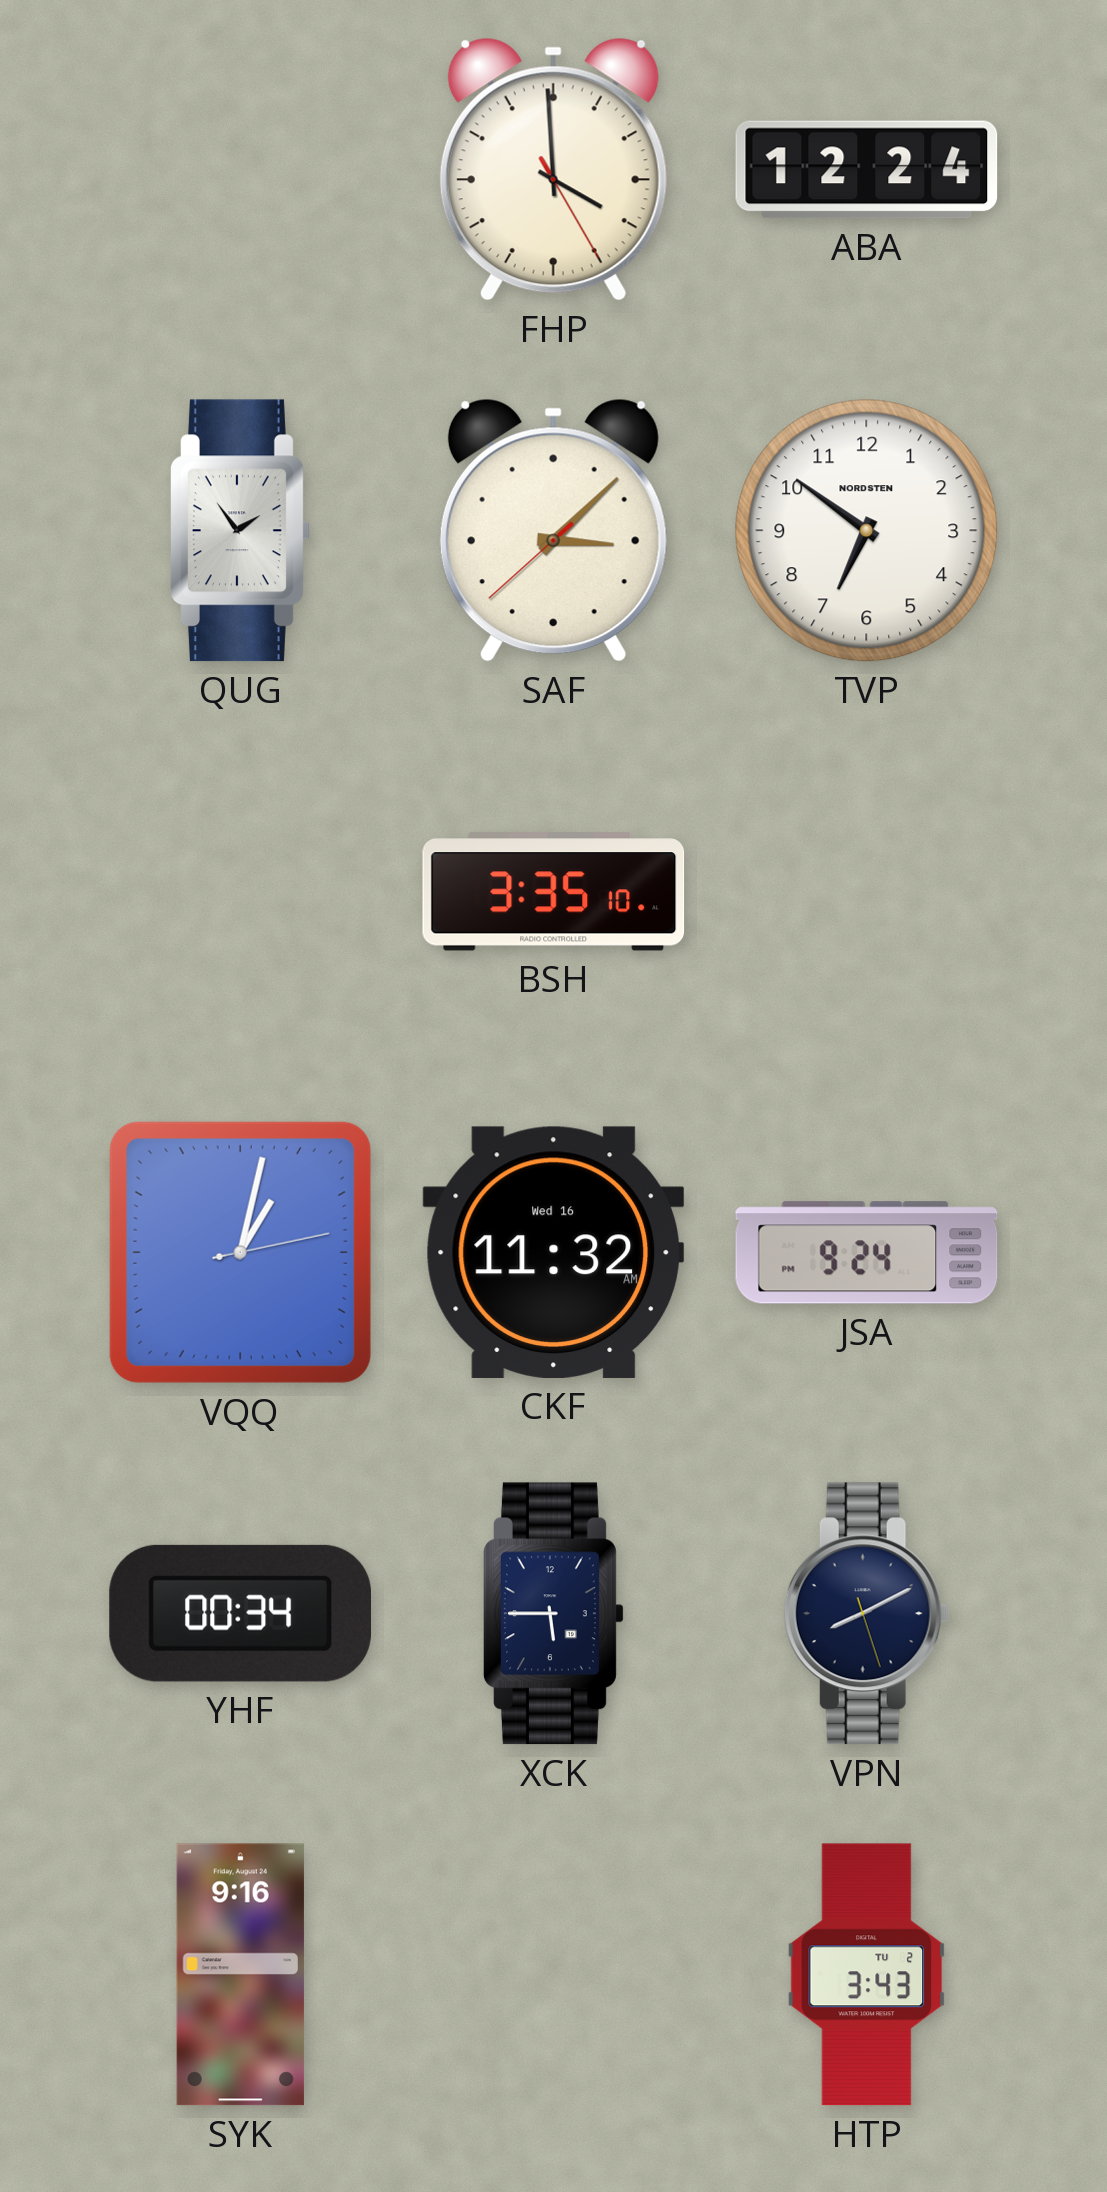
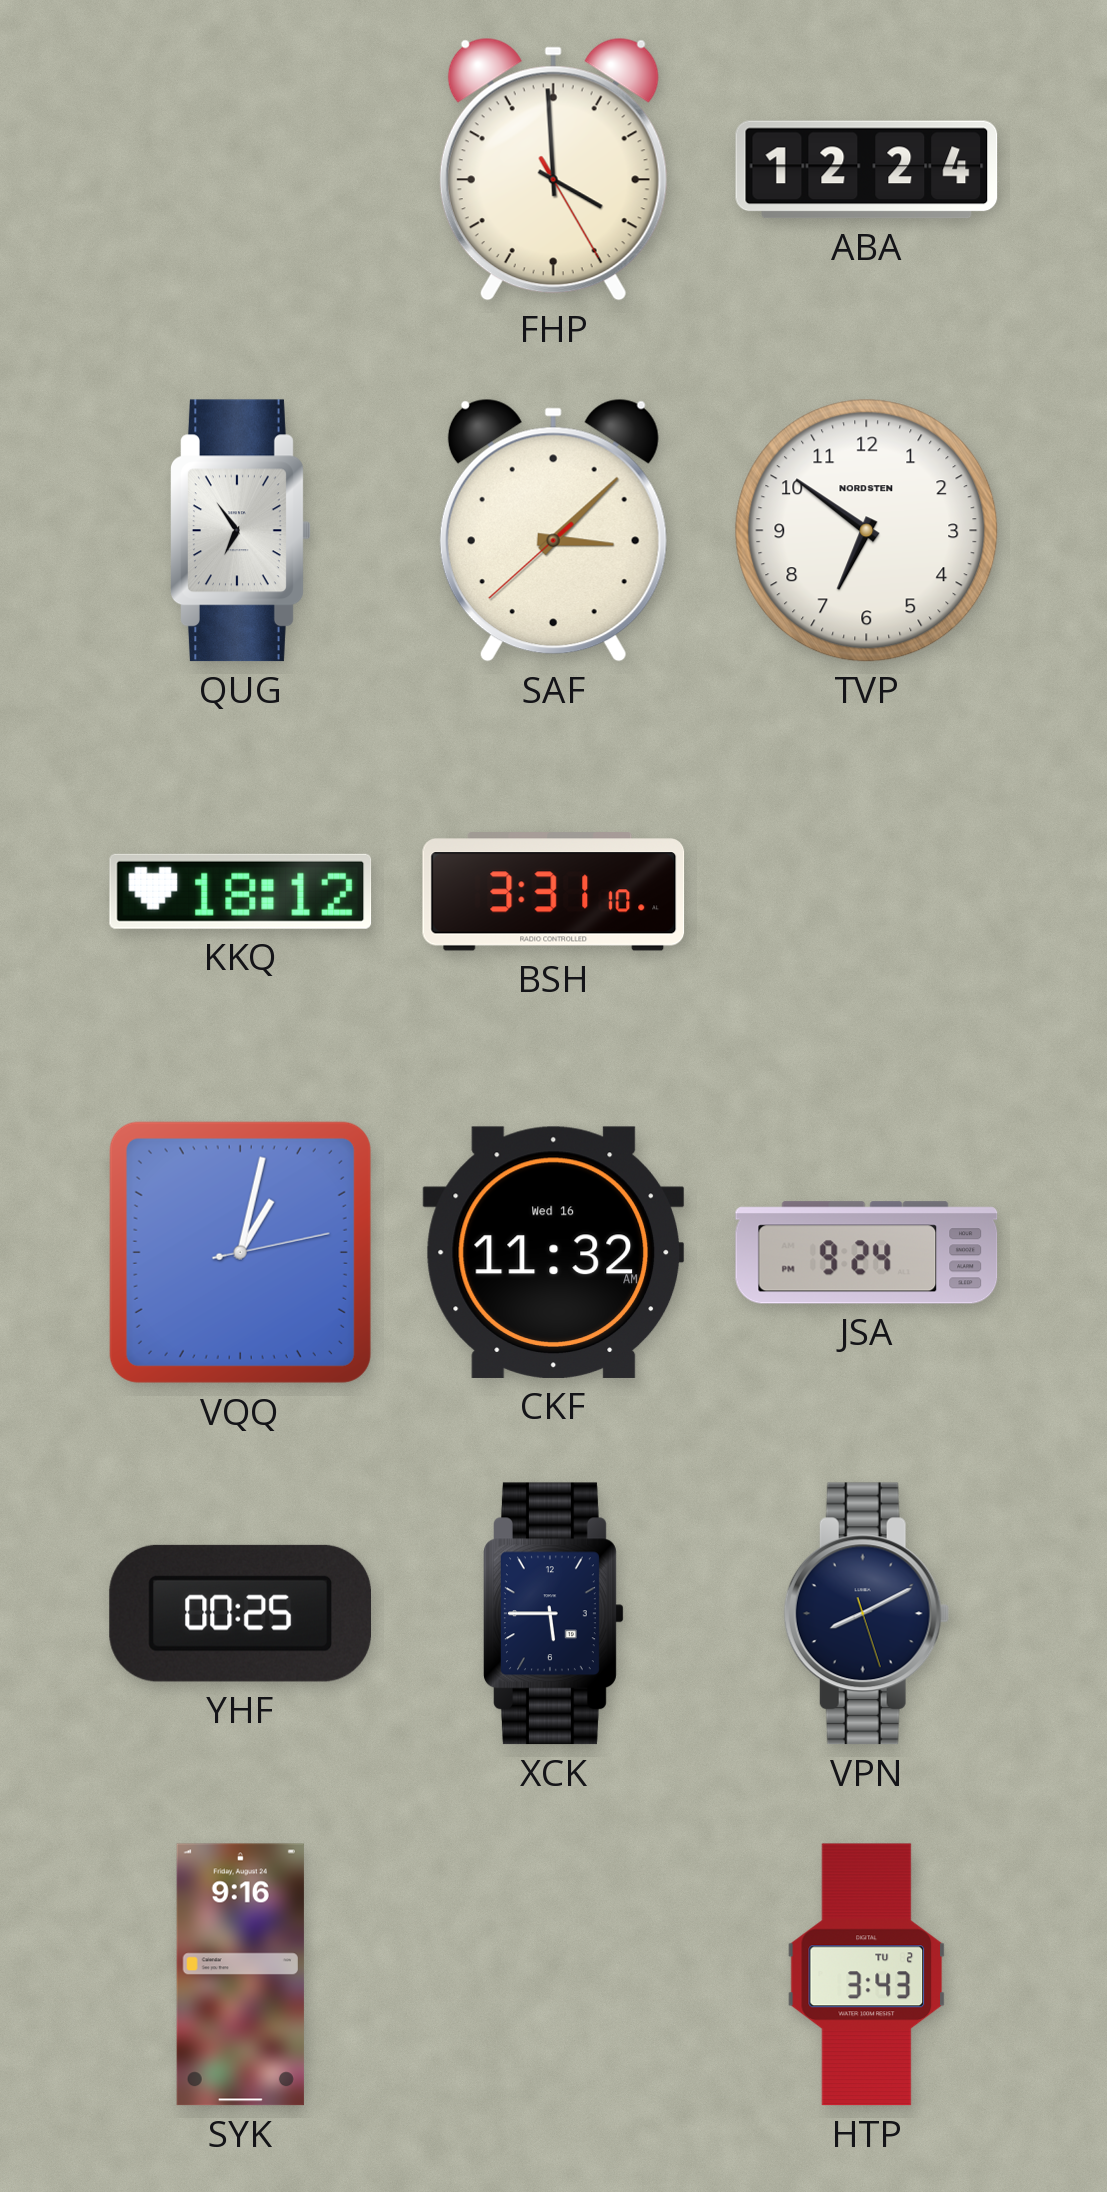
QUG: 1:54 -> 6:54
KKQ: none -> 18:12
BSH: 3:35 -> 3:31
YHF: 00:34 -> 00:25
